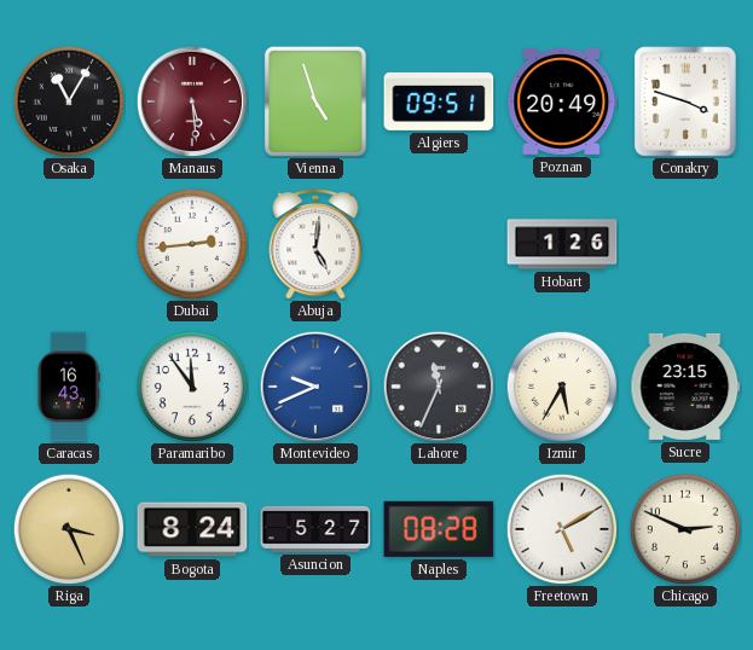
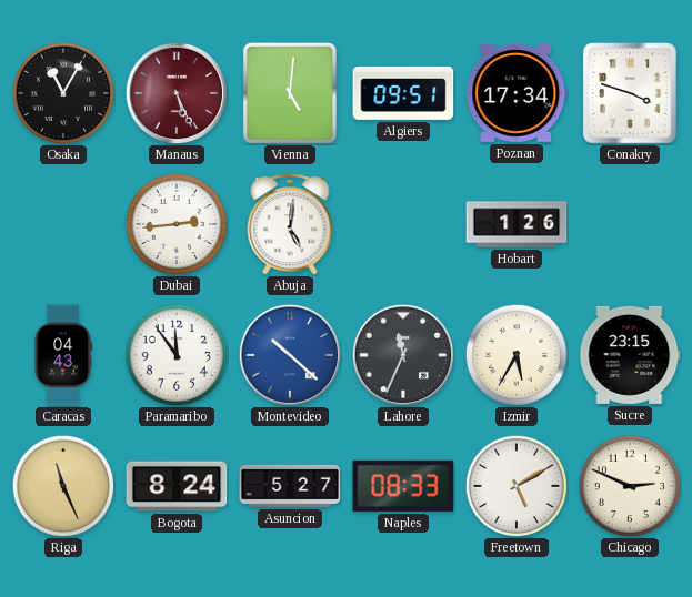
Manaus: 5:29 -> 5:26
Vienna: 4:57 -> 5:01
Poznan: 20:49 -> 17:34
Caracas: 16:43 -> 04:43
Montevideo: 9:41 -> 10:22
Riga: 3:26 -> 11:26
Naples: 08:28 -> 08:33
